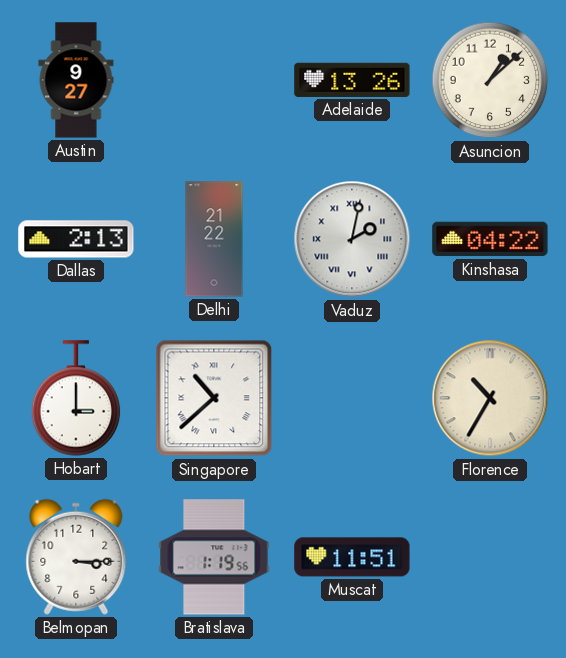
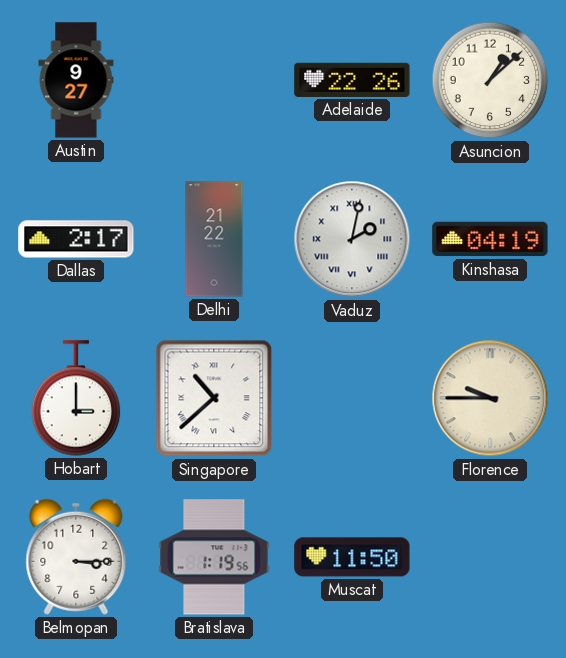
Adelaide: 13:26 -> 22:26
Dallas: 2:13 -> 2:17
Kinshasa: 04:22 -> 04:19
Florence: 10:35 -> 9:45
Muscat: 11:51 -> 11:50
